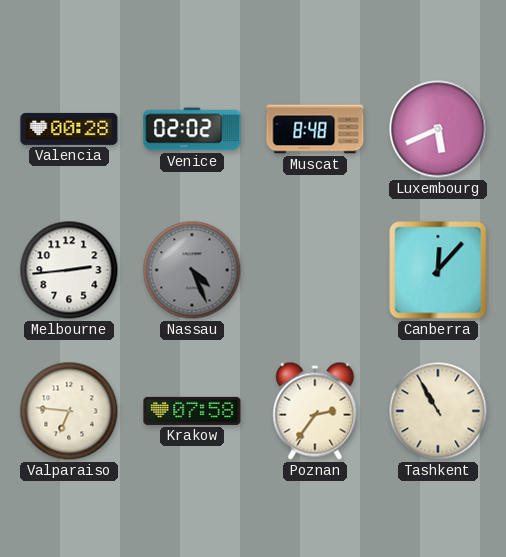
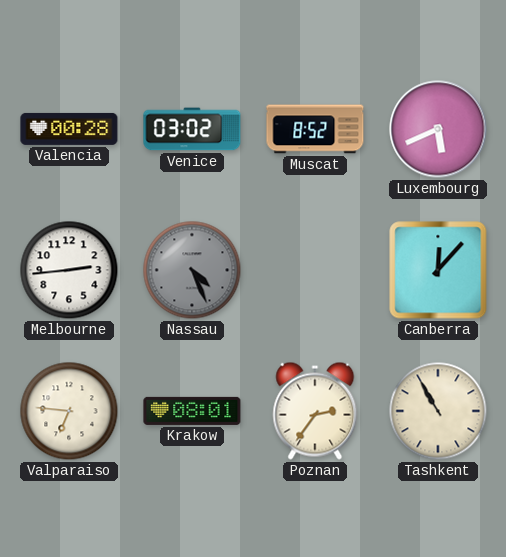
Venice: 02:02 -> 03:02
Muscat: 8:48 -> 8:52
Krakow: 07:58 -> 08:01
